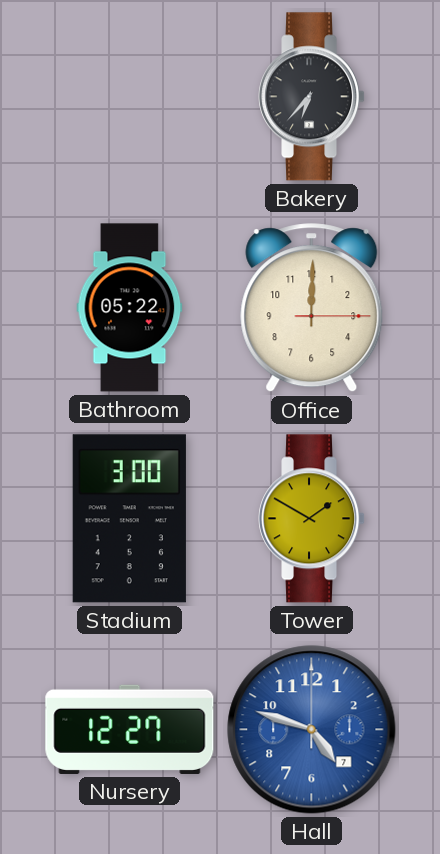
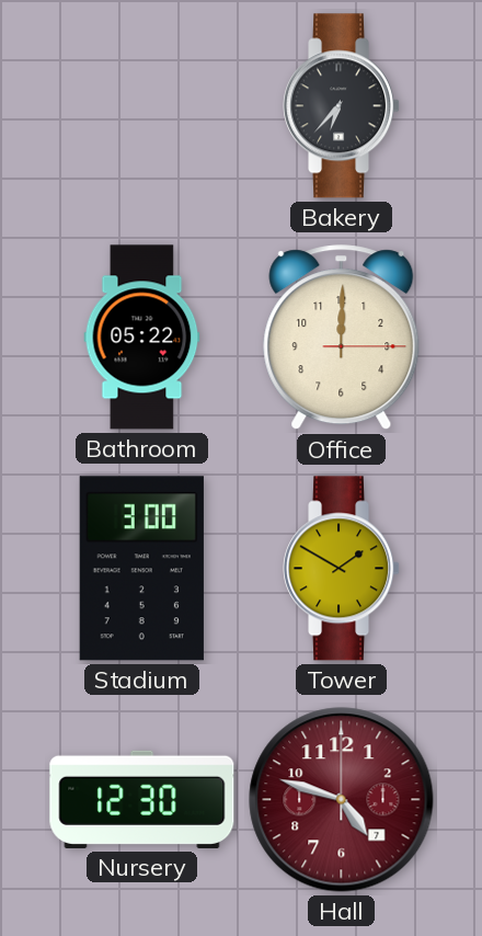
Nursery: 12:27 -> 12:30
Hall dial: blue -> burgundy
